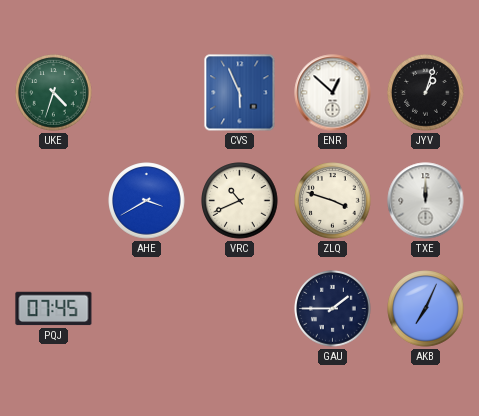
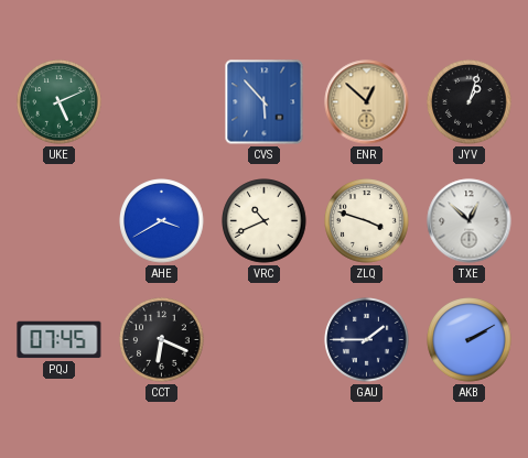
UKE: 4:33 -> 5:11
CVS: 5:56 -> 5:53
ENR dial: white -> champagne
TXE: 12:00 -> 12:52
CCT: none -> 6:19
AKB: 7:04 -> 2:10
